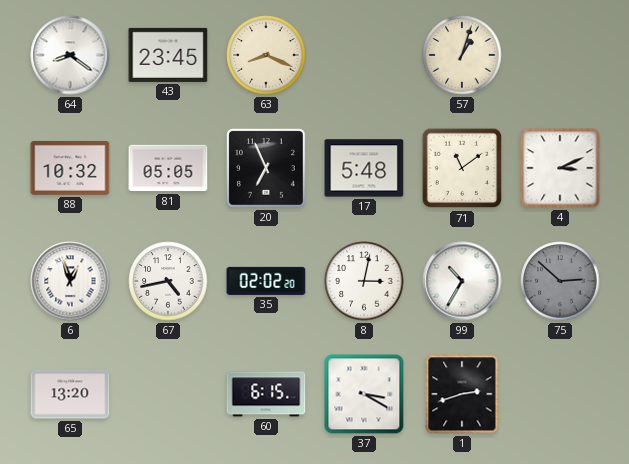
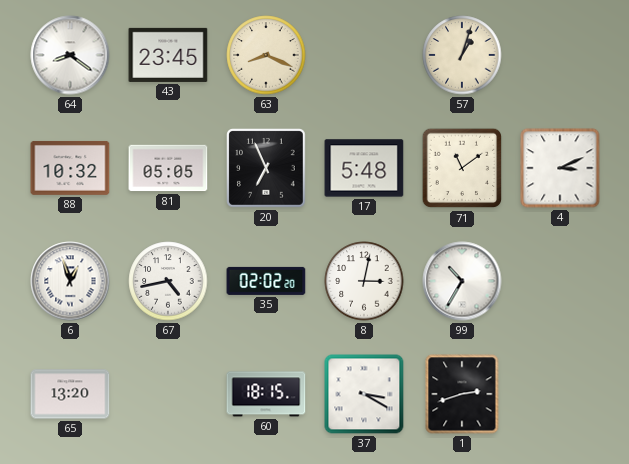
75: 2:52 -> none
60: 6:15 -> 18:15
